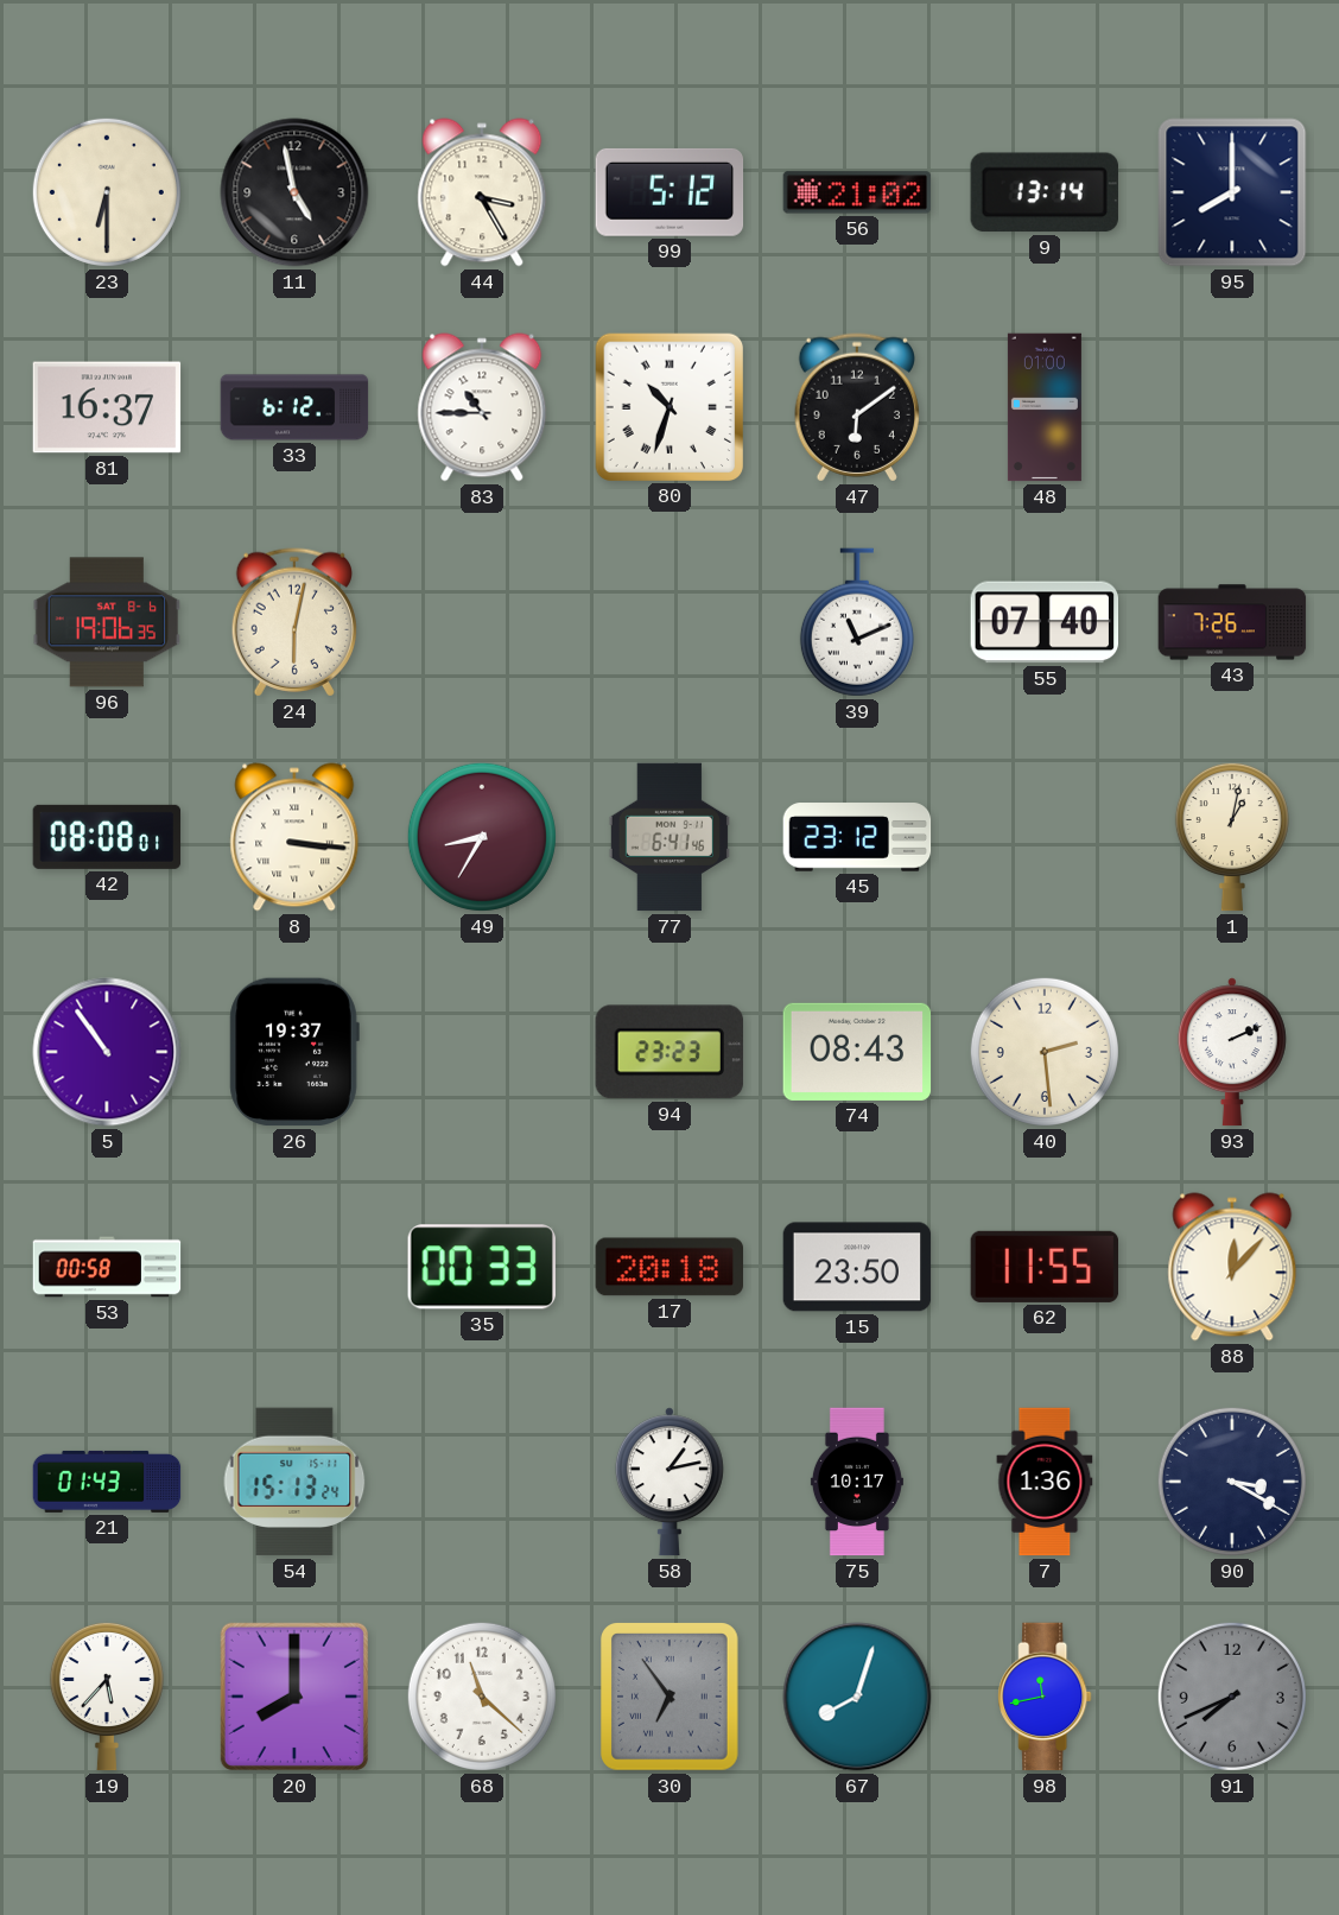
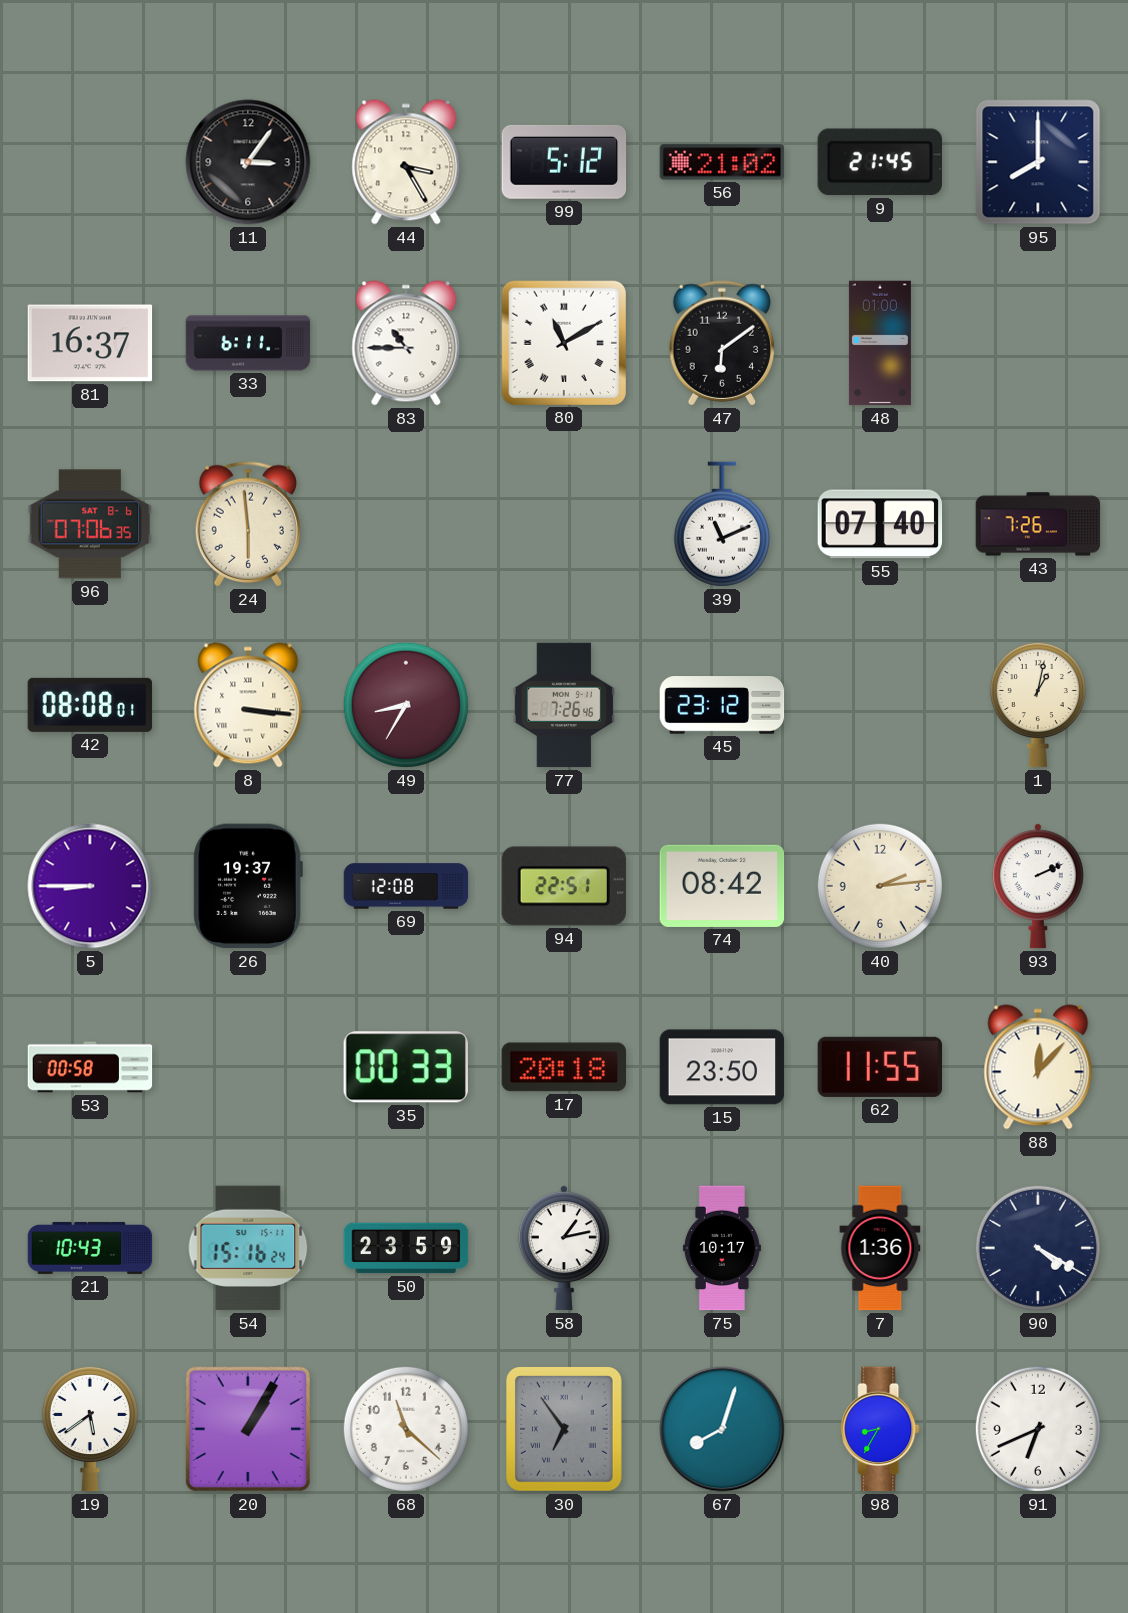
23: 6:30 -> none
11: 4:58 -> 3:06
9: 13:14 -> 21:45
33: 6:12 -> 6:11
80: 10:33 -> 11:10
96: 19:06 -> 07:06
24: 6:02 -> 5:59
77: 6:41 -> 7:26
5: 10:54 -> 8:45
69: none -> 12:08
94: 23:23 -> 22:51
74: 08:43 -> 08:42
40: 2:29 -> 2:14
21: 01:43 -> 10:43
54: 15:13 -> 15:16
50: none -> 23:59
90: 3:20 -> 4:20
19: 5:37 -> 5:39
20: 8:00 -> 1:05
98: 11:43 -> 8:35
91: 7:41 -> 6:41
91 dial: grey -> white
